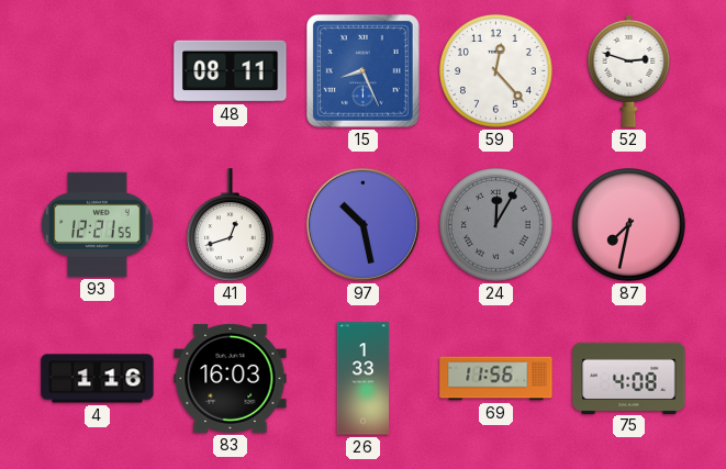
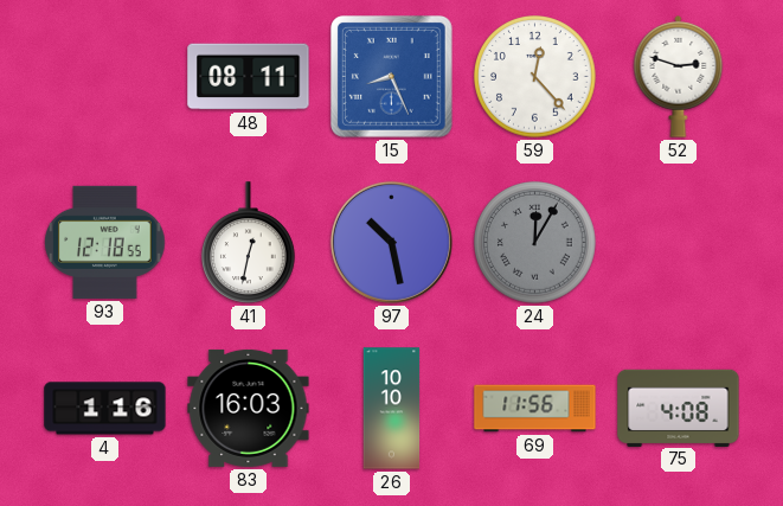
93: 12:21 -> 12:18
41: 12:42 -> 12:32
87: 7:32 -> none
26: 1:33 -> 10:10
